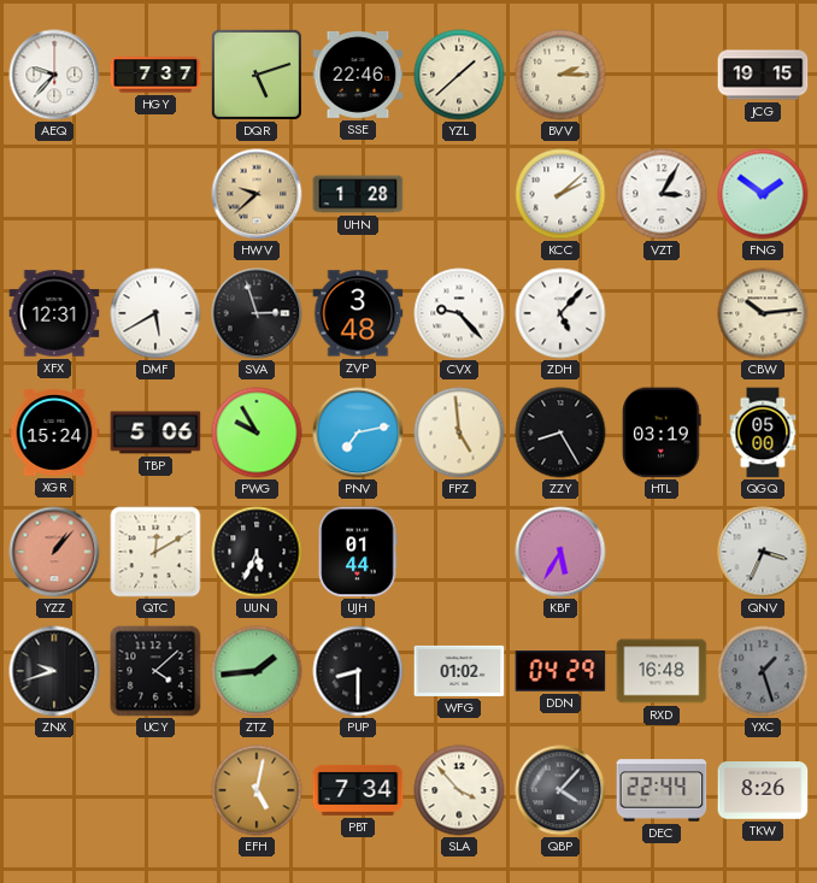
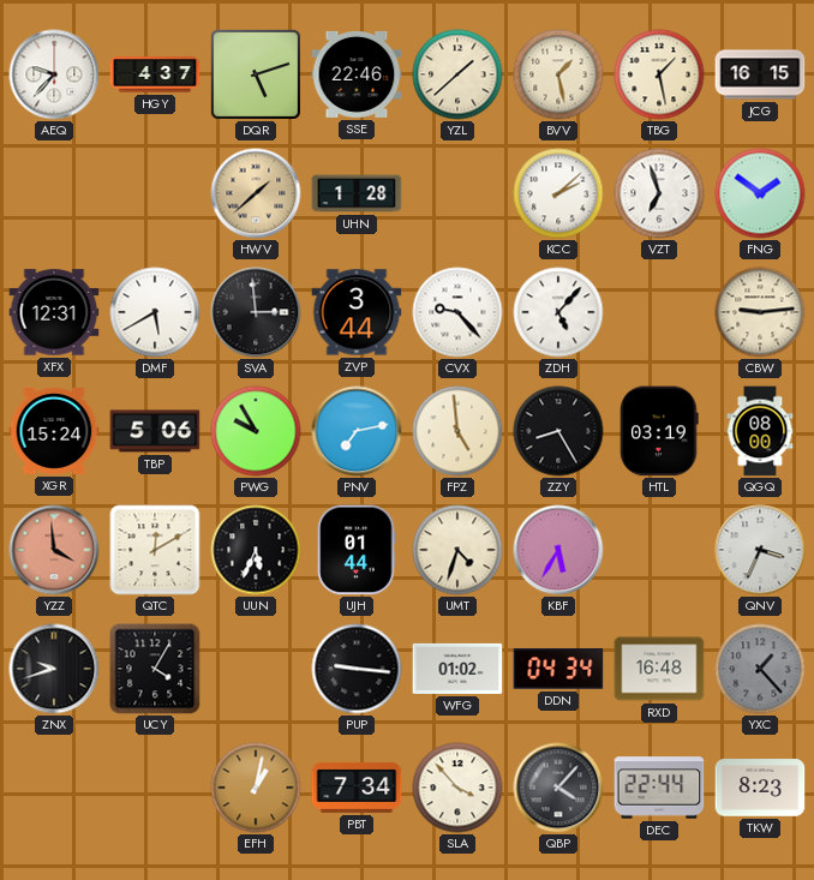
HGY: 7:37 -> 4:37
BVV: 2:15 -> 1:28
TBG: none -> 1:28
JCG: 19:15 -> 16:15
HWV: 9:38 -> 1:38
VZT: 3:05 -> 6:57
SVA: 2:57 -> 2:59
ZVP: 3:48 -> 3:44
CBW: 10:14 -> 9:14
QGQ: 05:00 -> 08:00
YZZ: 1:07 -> 3:59
UMT: none -> 4:33
UCY: 4:08 -> 4:05
ZTZ: 1:44 -> none
PUP: 8:30 -> 9:16
DDN: 04:29 -> 04:34
YXC: 1:27 -> 1:23
EFH: 5:02 -> 1:02
TKW: 8:26 -> 8:23
